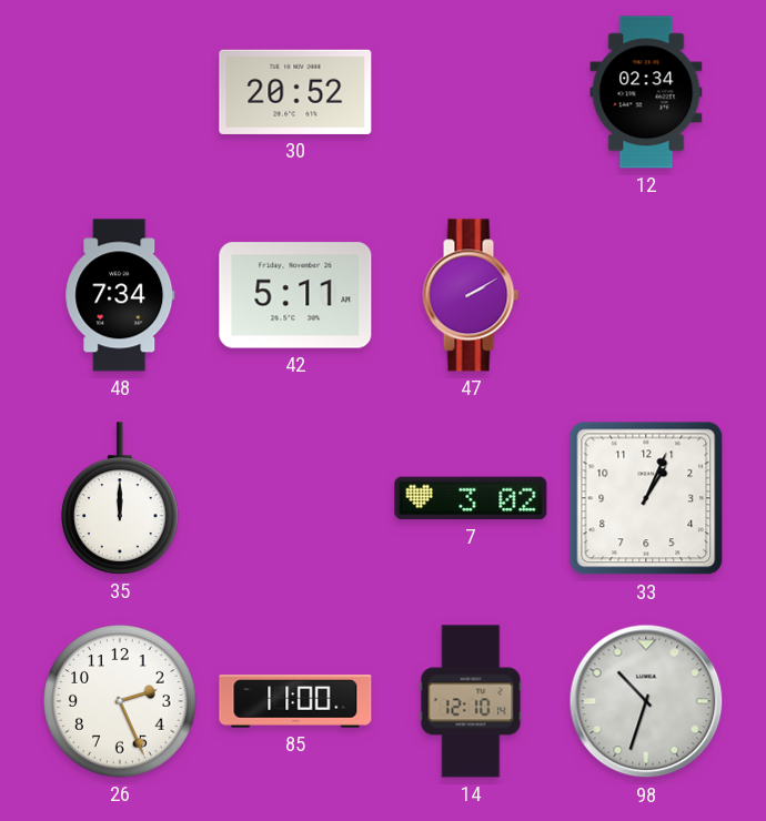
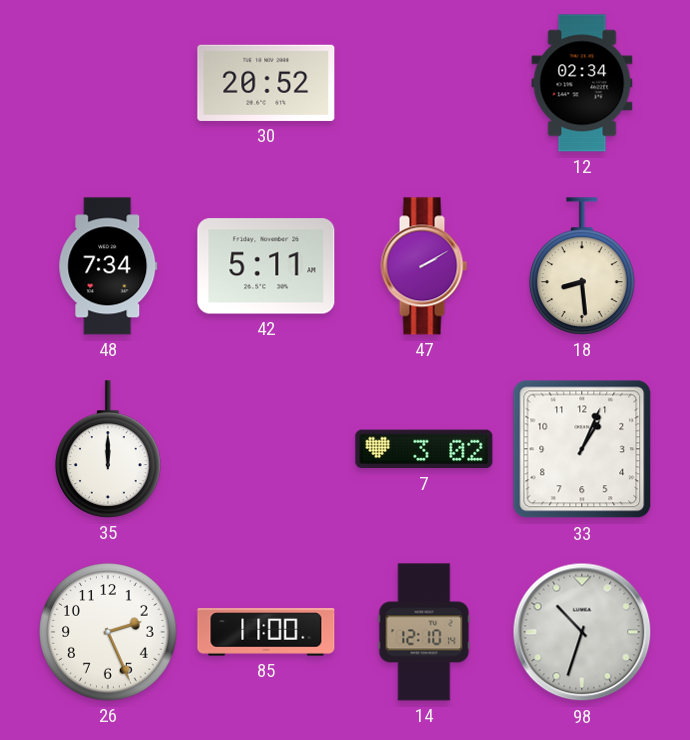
18: none -> 8:29
